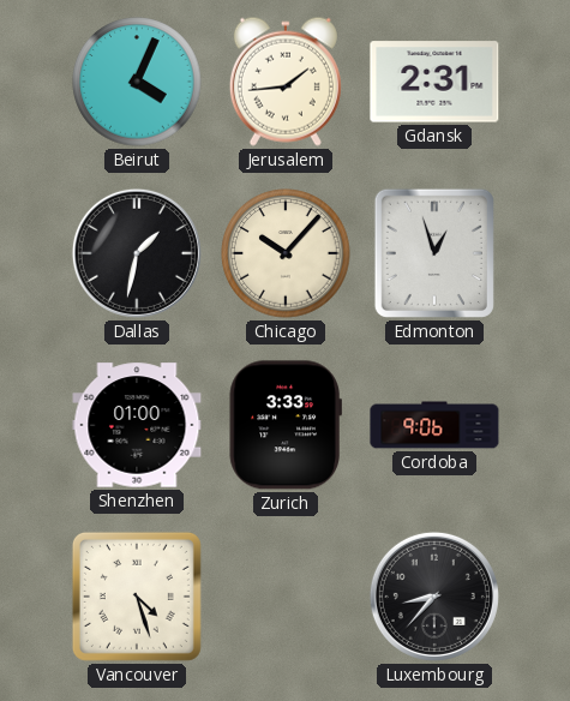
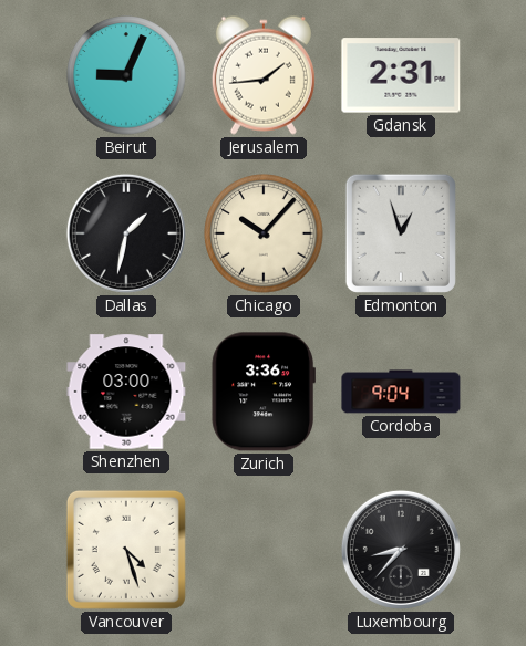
Beirut: 4:04 -> 9:04
Shenzhen: 01:00 -> 03:00
Zurich: 3:33 -> 3:36
Cordoba: 9:06 -> 9:04
